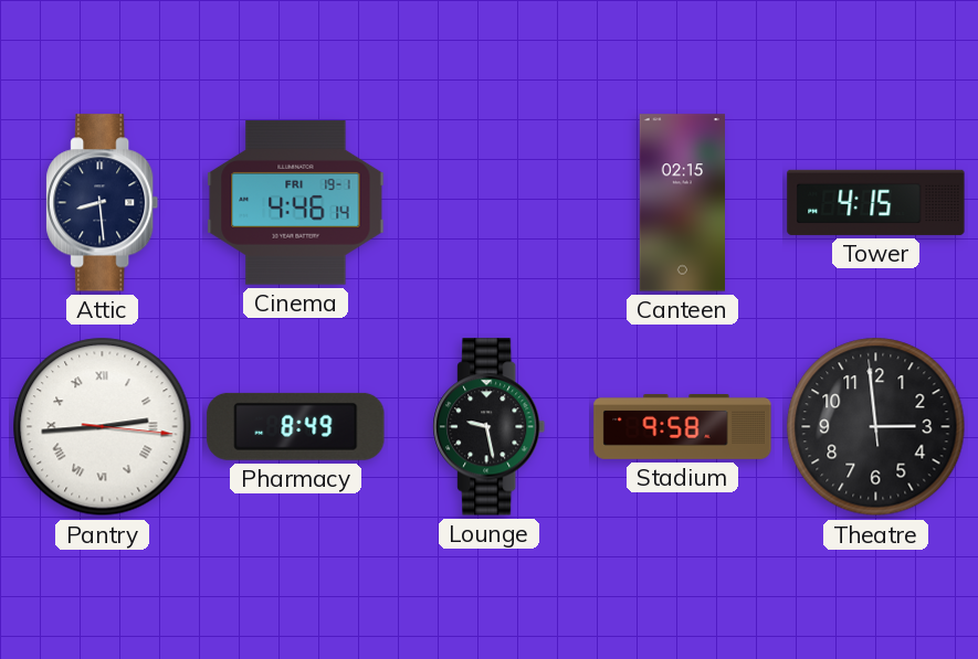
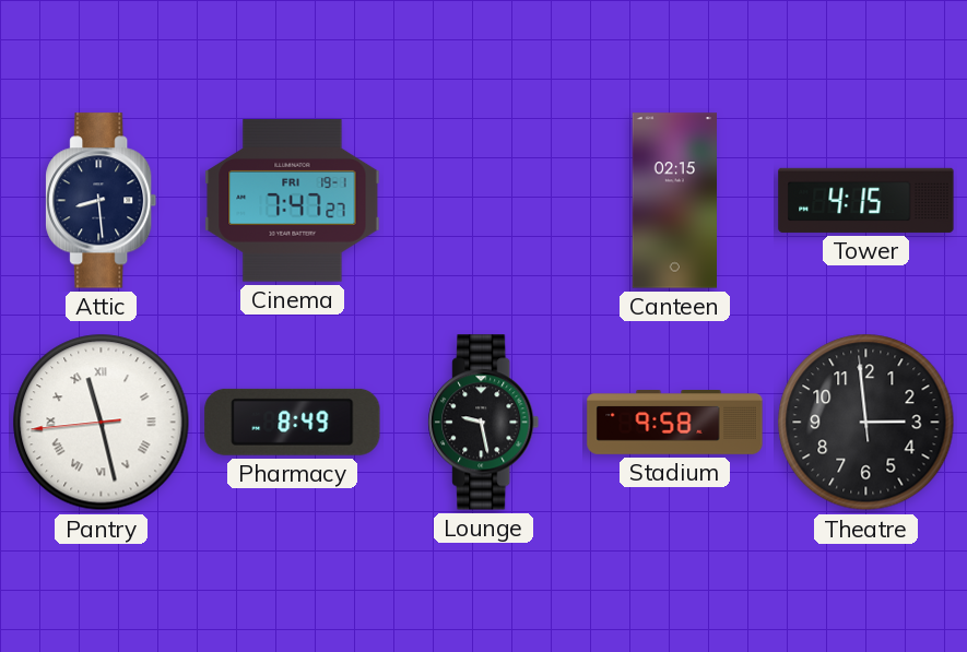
Cinema: 4:46 -> 7:47
Pantry: 2:44 -> 11:27
